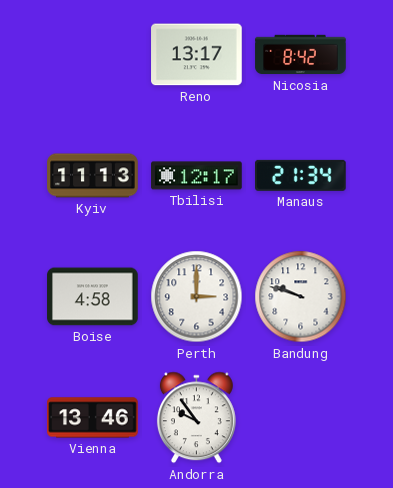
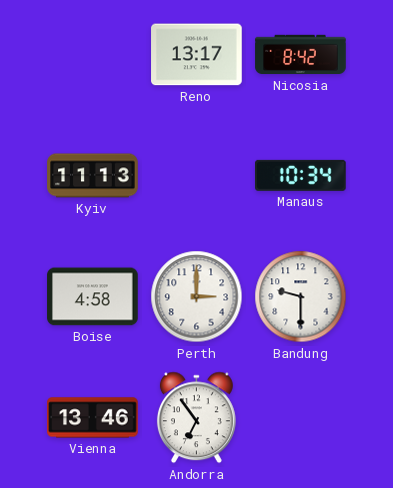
Tbilisi: 12:17 -> none
Manaus: 21:34 -> 10:34
Bandung: 9:48 -> 9:30
Andorra: 9:54 -> 6:54
